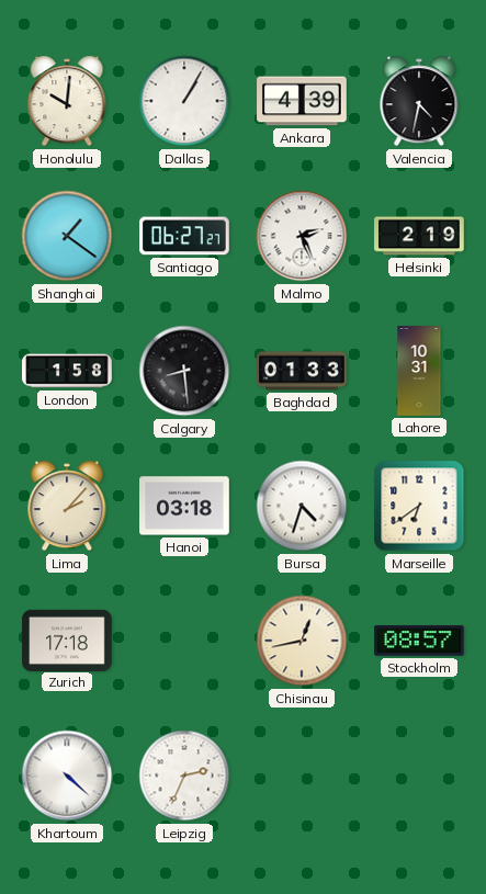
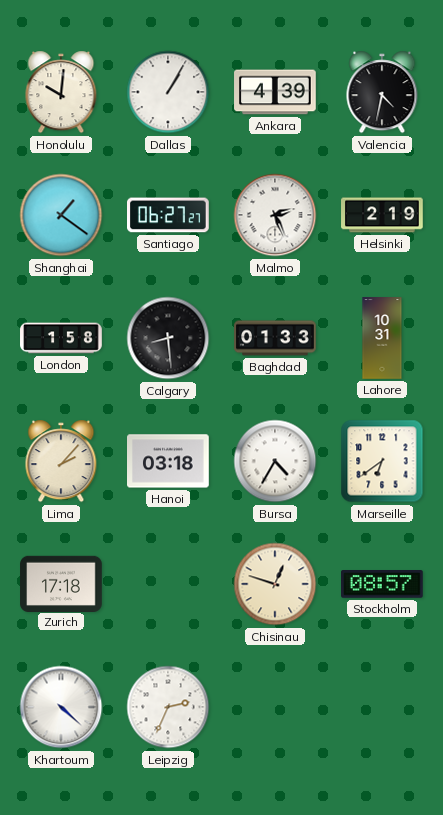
Bursa: 4:33 -> 4:35
Chisinau: 12:43 -> 12:48
